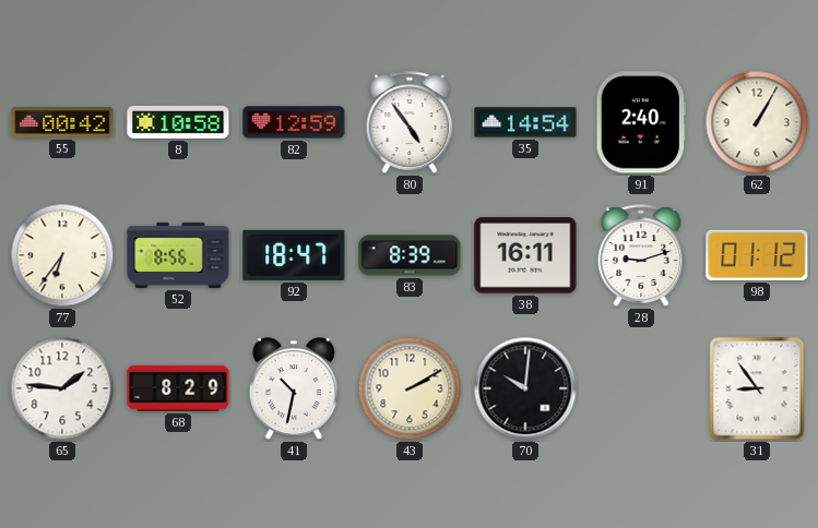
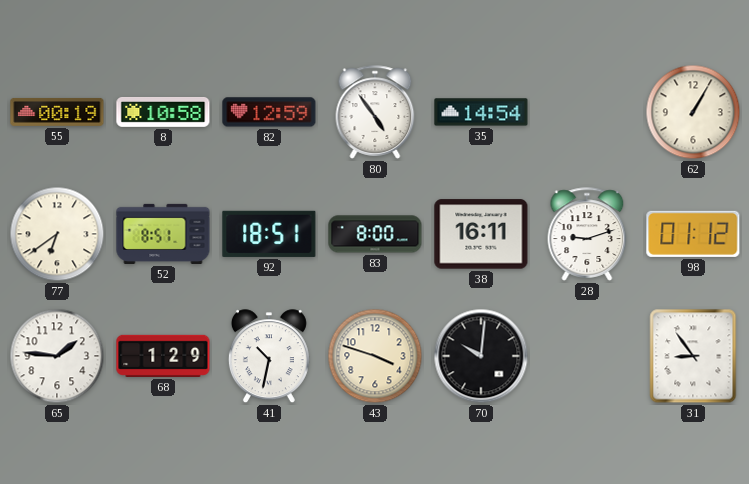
55: 00:42 -> 00:19
91: 2:40 -> none
77: 6:36 -> 6:39
52: 8:56 -> 8:51
92: 18:47 -> 18:51
83: 8:39 -> 8:00
68: 8:29 -> 1:29
43: 2:10 -> 3:48
